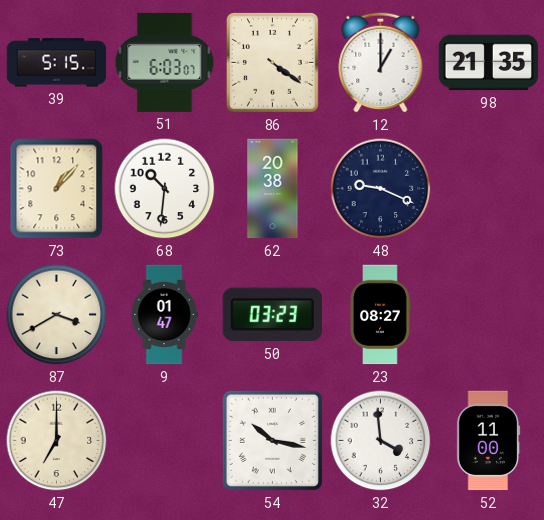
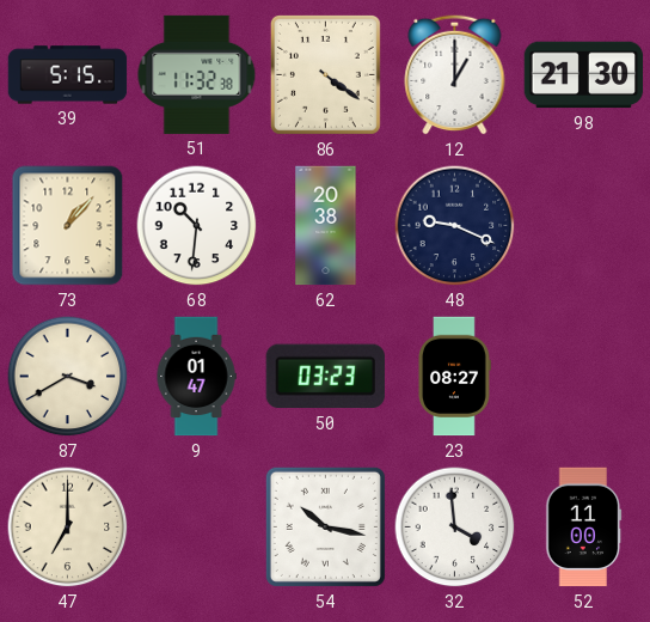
51: 6:03 -> 11:32
98: 21:35 -> 21:30
